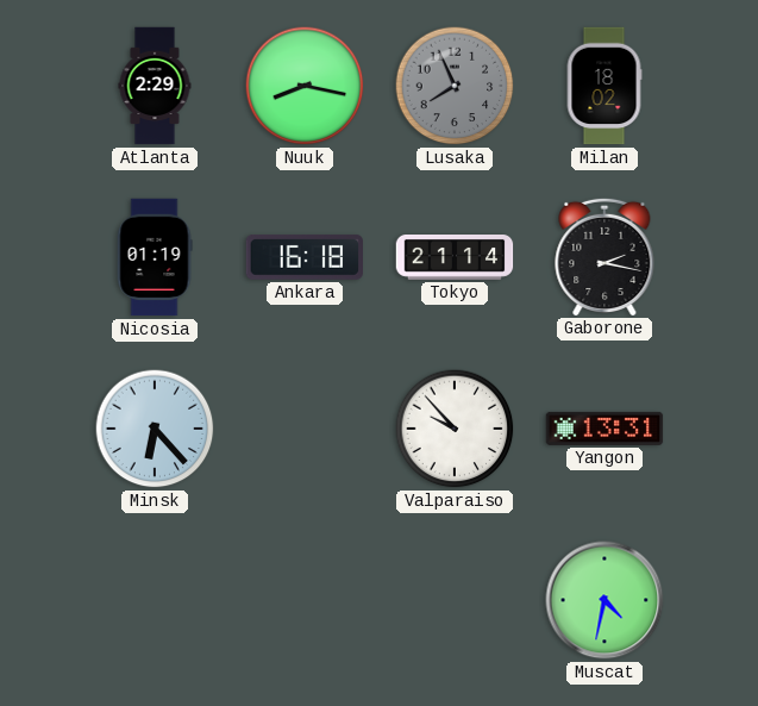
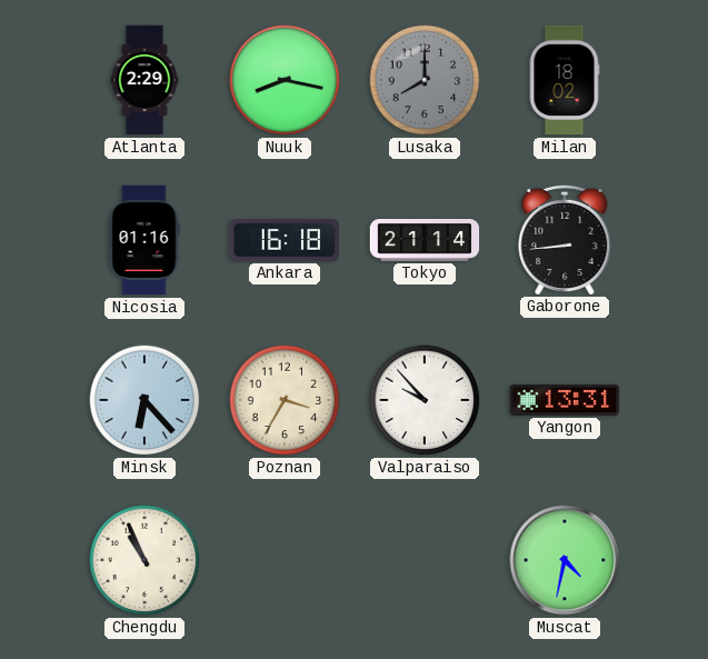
Lusaka: 7:56 -> 8:00
Nicosia: 01:19 -> 01:16
Gaborone: 2:17 -> 8:44
Poznan: none -> 3:35
Chengdu: none -> 10:56
